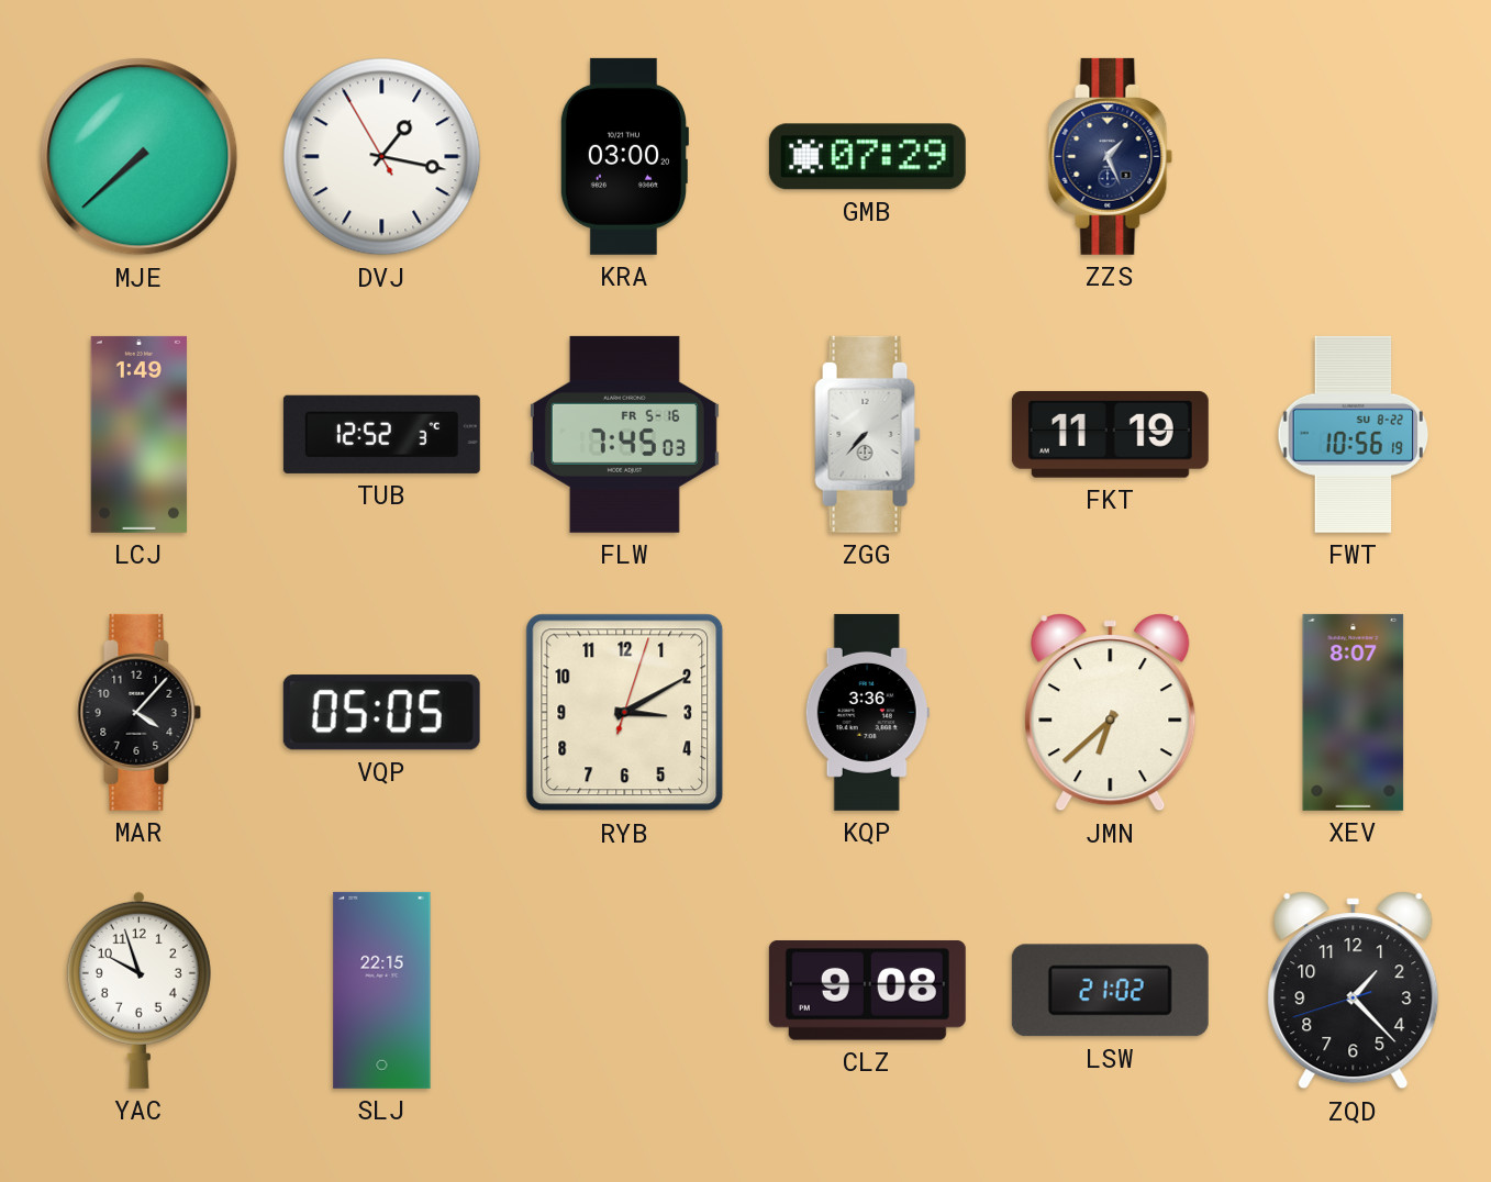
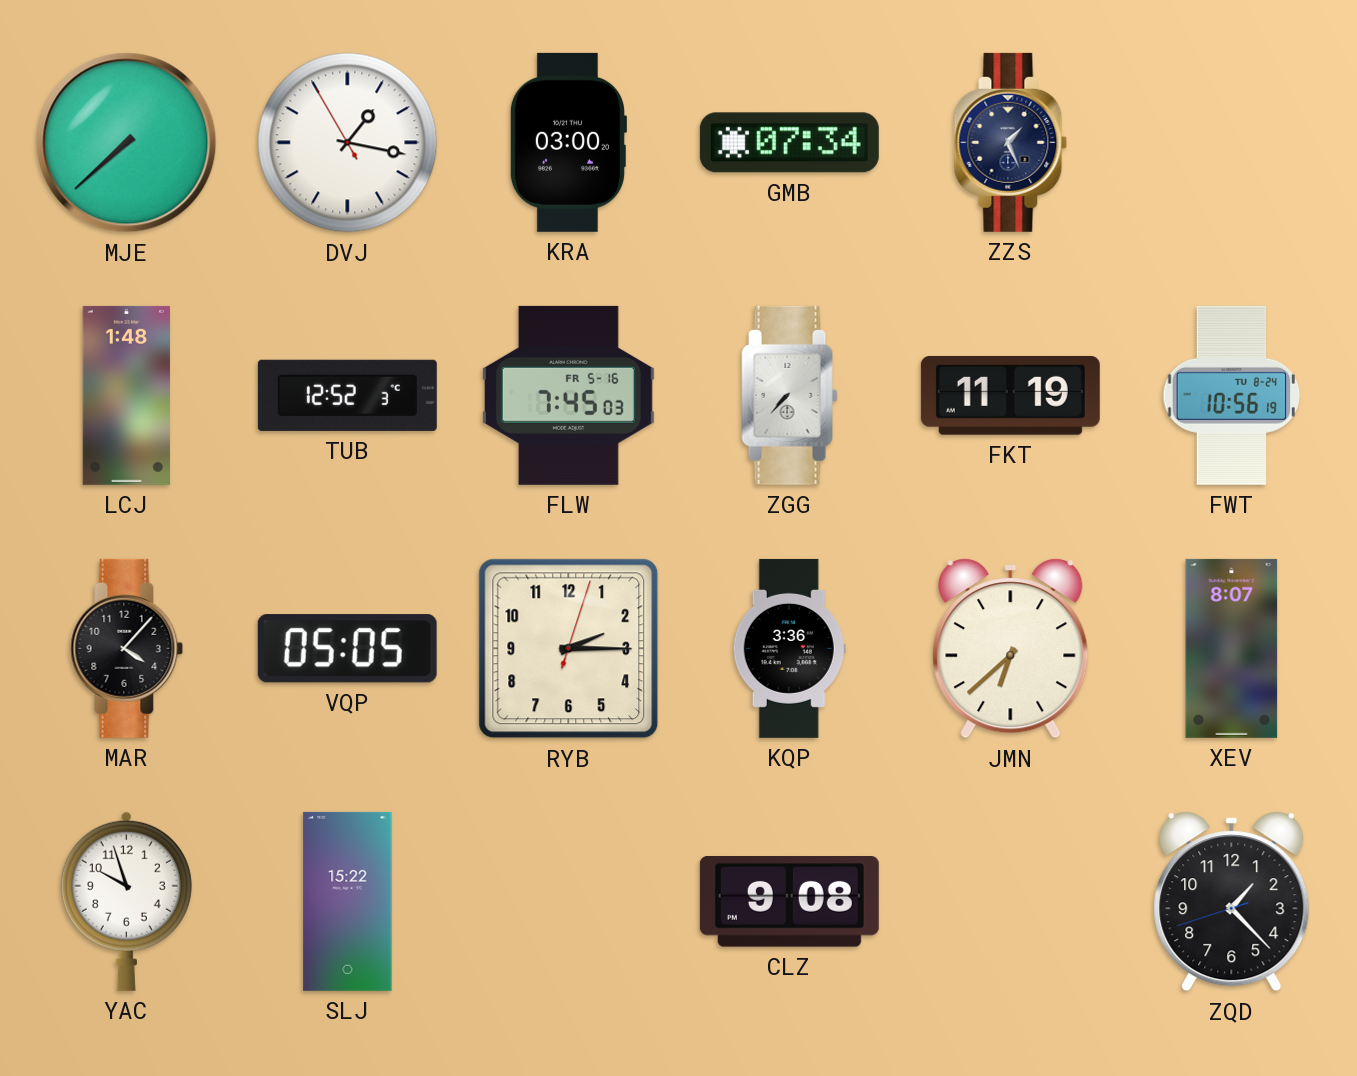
GMB: 07:29 -> 07:34
LCJ: 1:49 -> 1:48
FWT date: SU 8-22 -> TU 8-24
RYB: 3:10 -> 2:15
SLJ: 22:15 -> 15:22
LSW: 21:02 -> none
